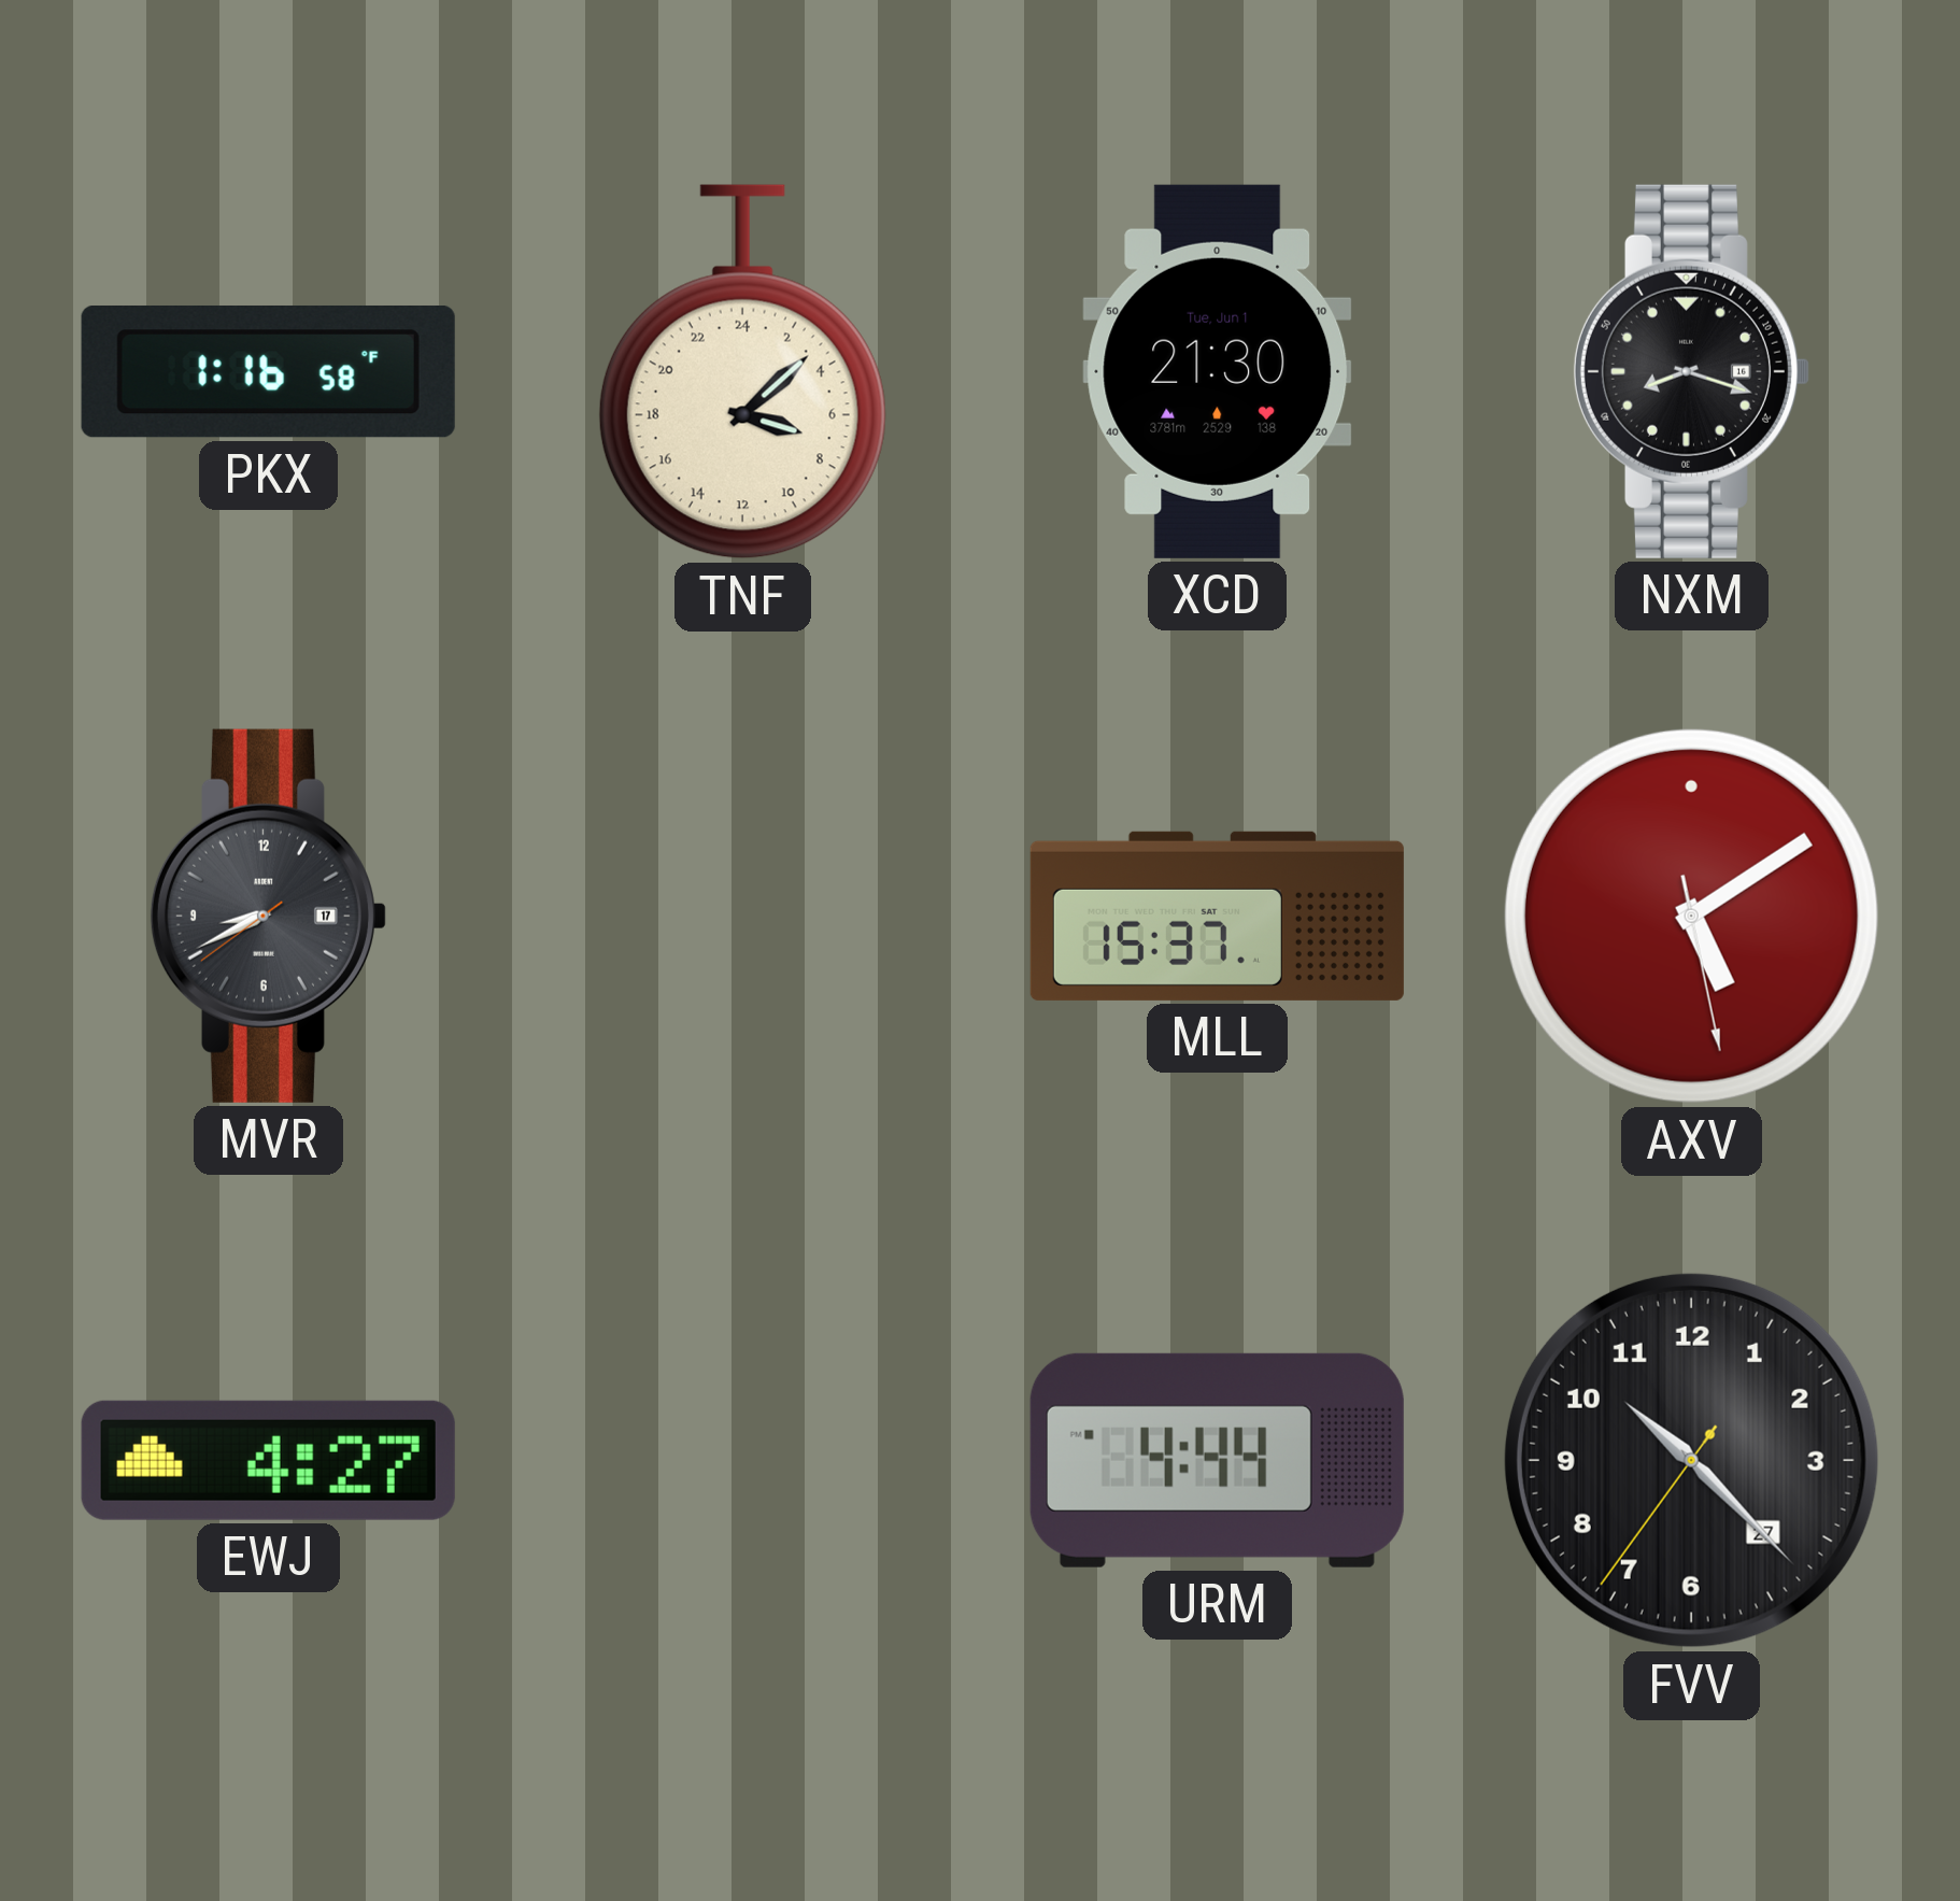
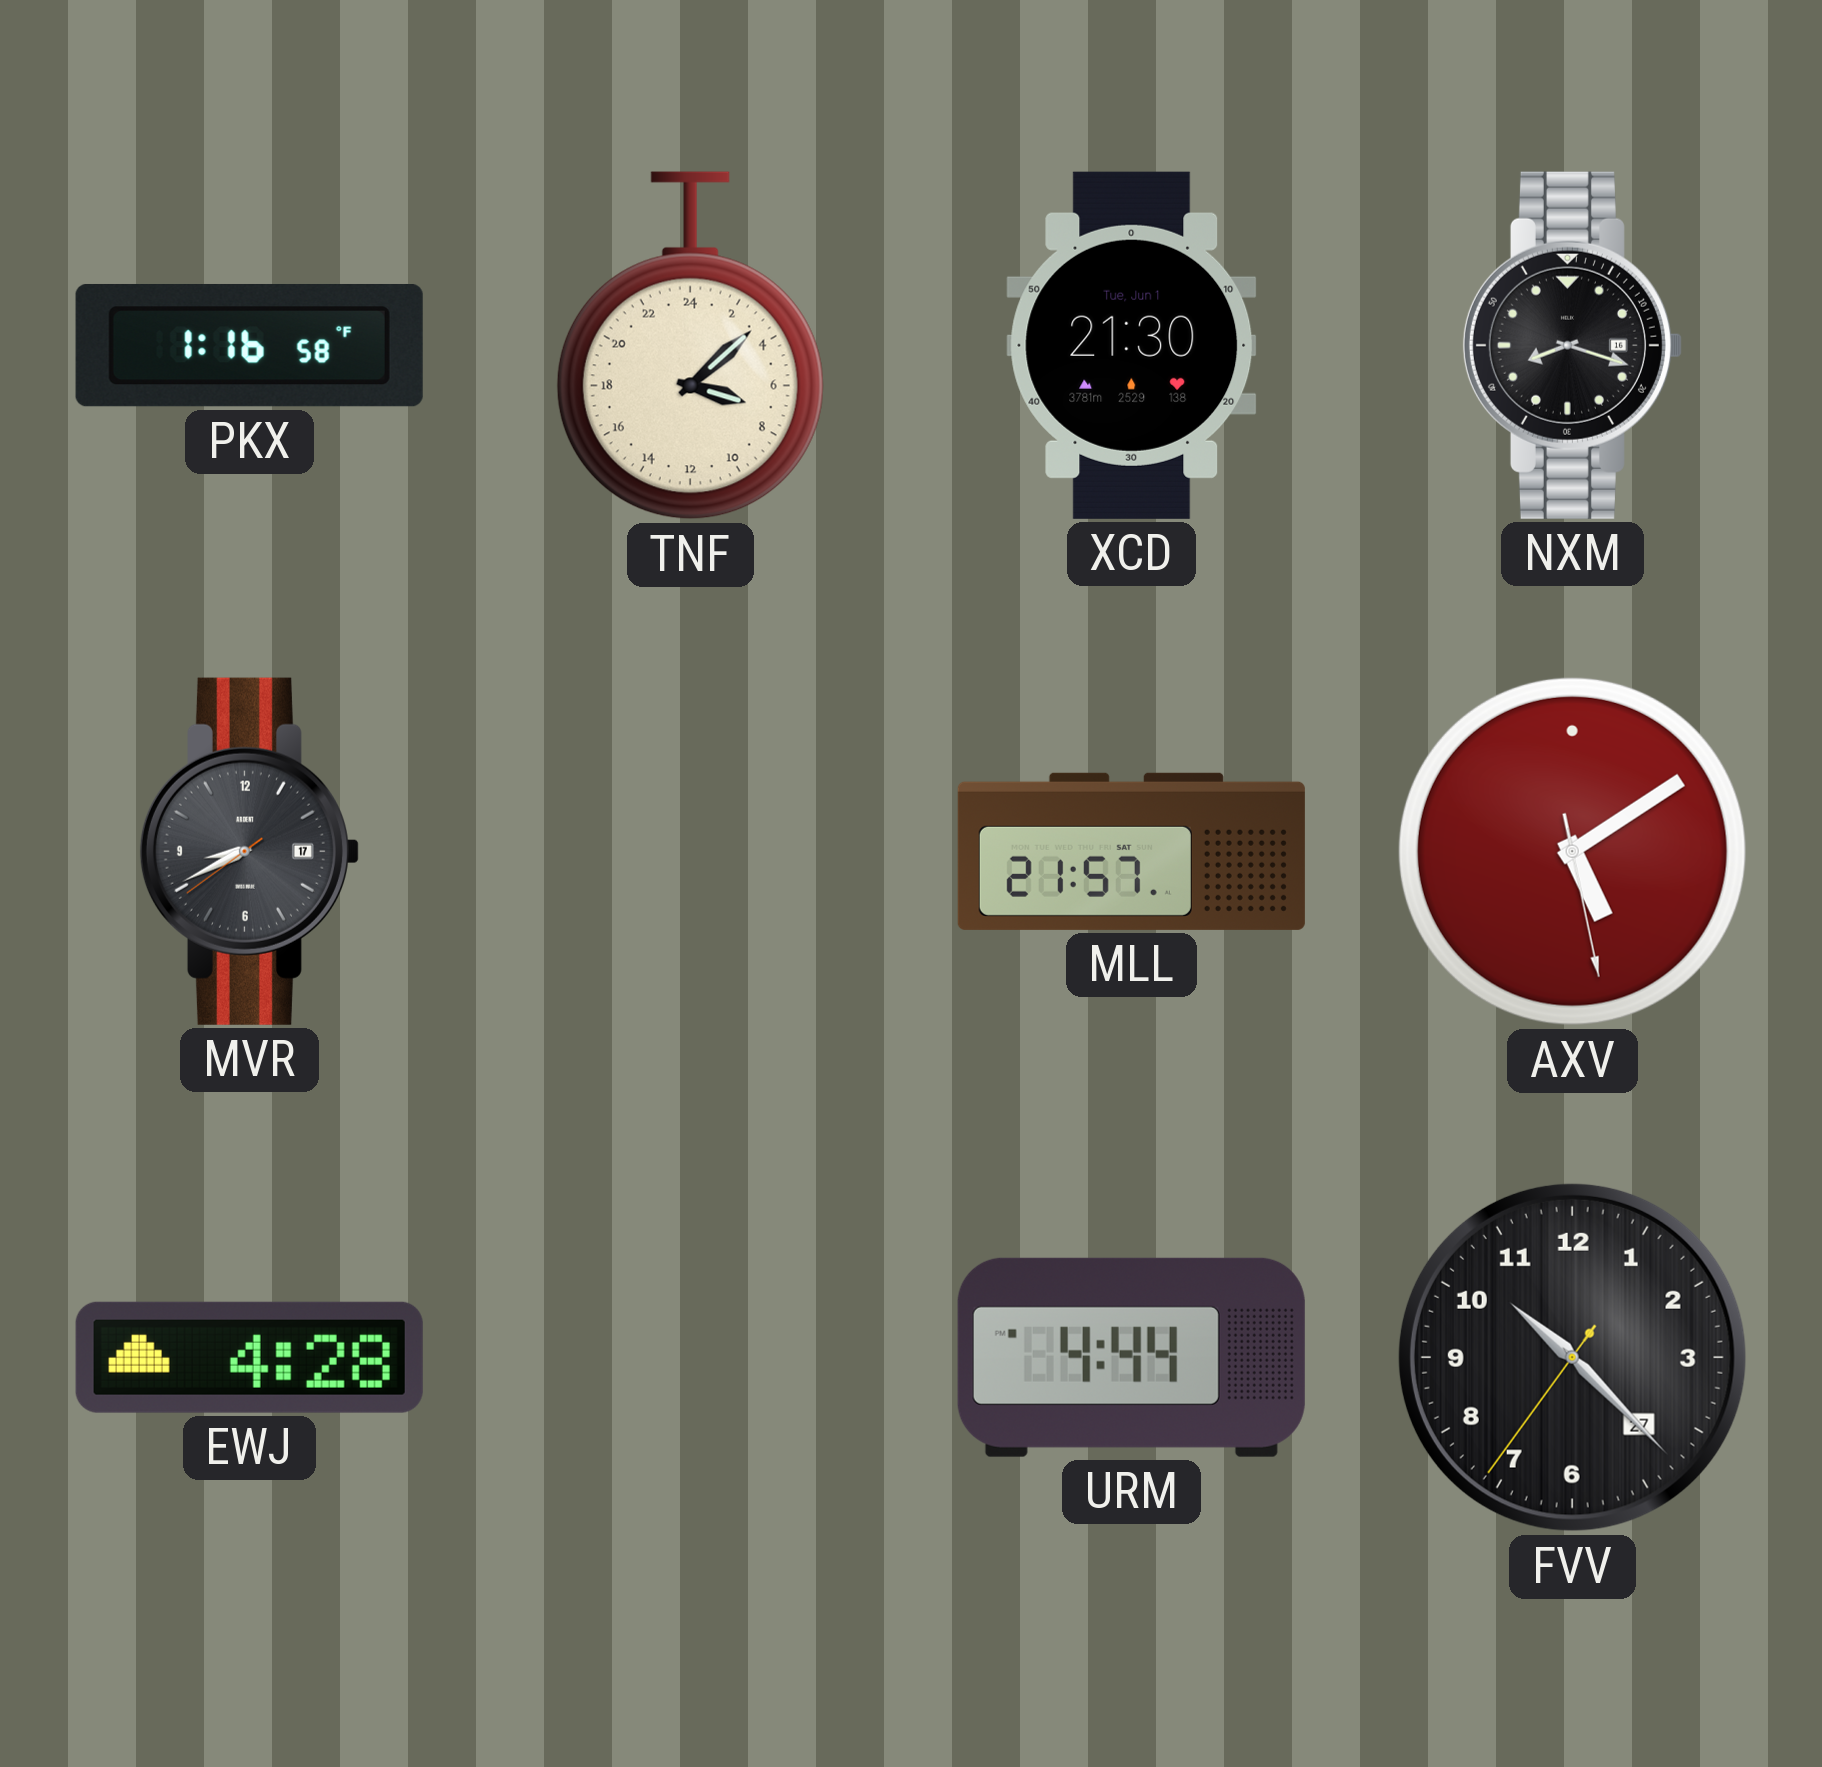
MLL: 15:37 -> 21:57
EWJ: 4:27 -> 4:28
